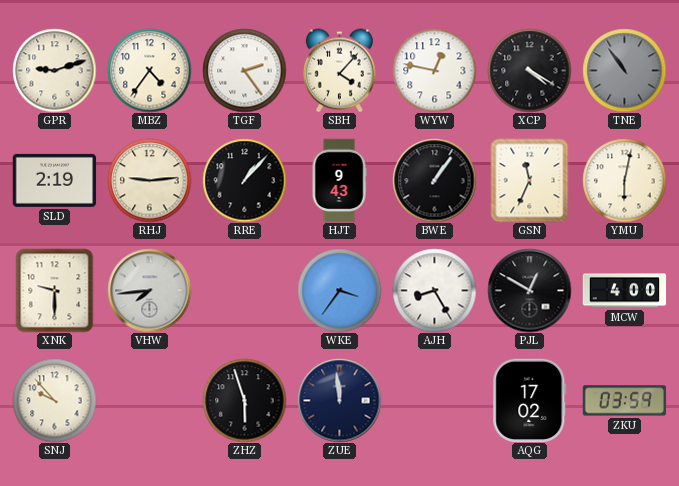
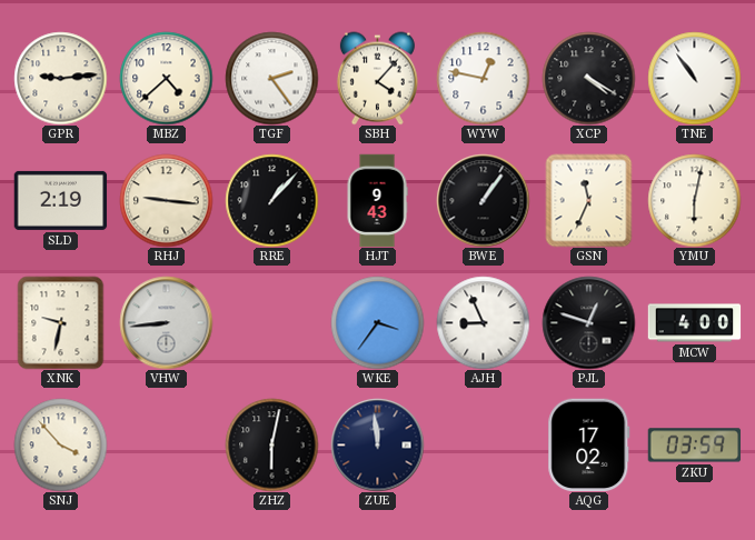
GPR: 9:12 -> 9:14
MBZ: 4:36 -> 4:38
TNE dial: grey -> white
RHJ: 9:14 -> 9:16
XNK: 9:30 -> 9:32
VHW: 7:44 -> 8:44
AJH: 8:25 -> 8:56
PJL: 12:50 -> 12:48
SNJ: 9:53 -> 3:53
ZHZ: 5:57 -> 6:02
